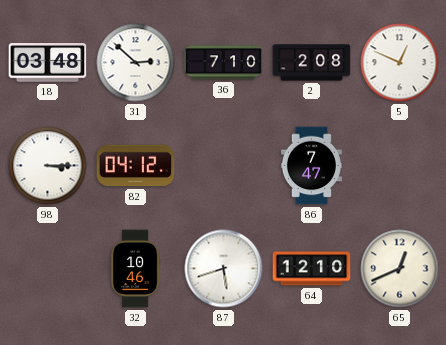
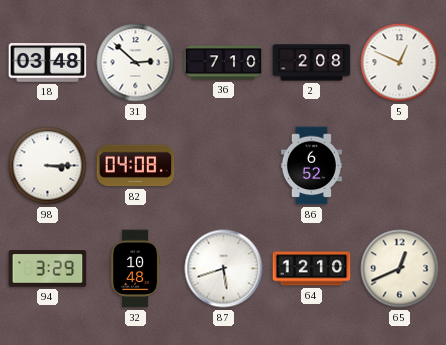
82: 04:12 -> 04:08
86: 7:47 -> 6:52
94: none -> 3:29
32: 10:46 -> 10:48
